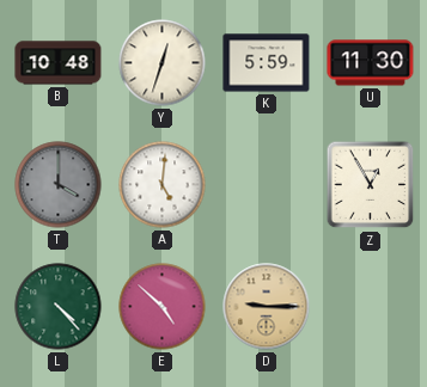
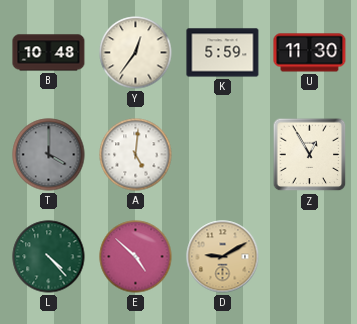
Y: 12:33 -> 12:36
D: 9:15 -> 9:10
